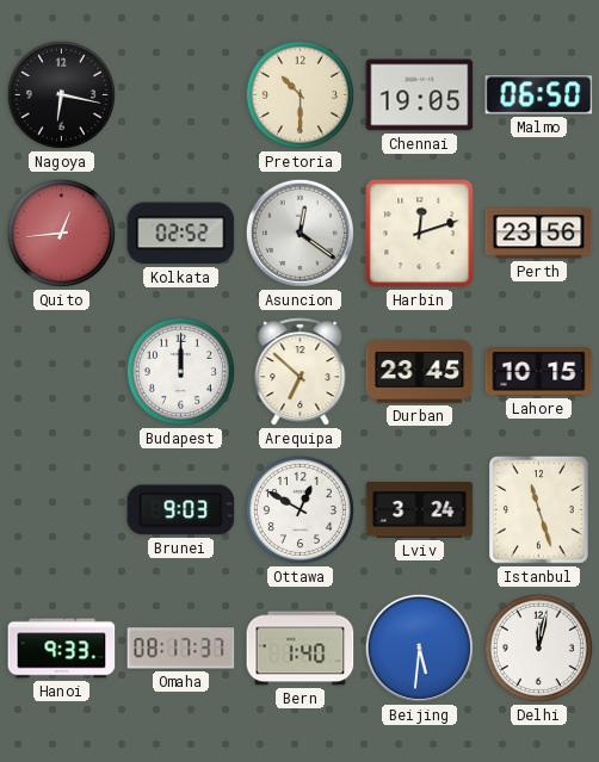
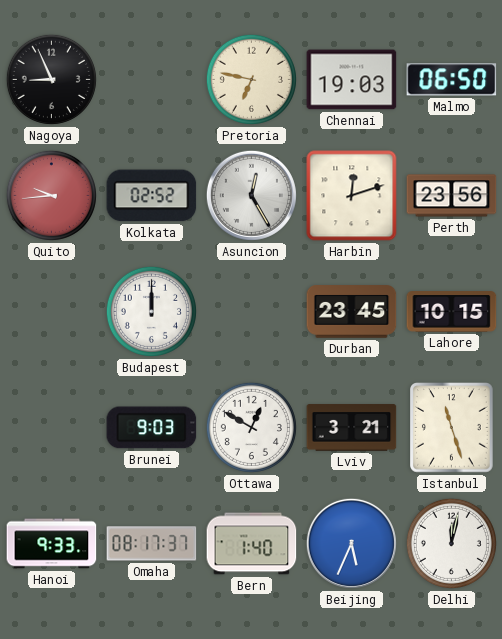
Nagoya: 6:17 -> 8:56
Pretoria: 10:30 -> 6:47
Chennai: 19:05 -> 19:03
Quito: 12:44 -> 9:44
Asuncion: 12:21 -> 12:25
Arequipa: 6:52 -> none
Lviv: 3:24 -> 3:21
Beijing: 5:31 -> 5:34
